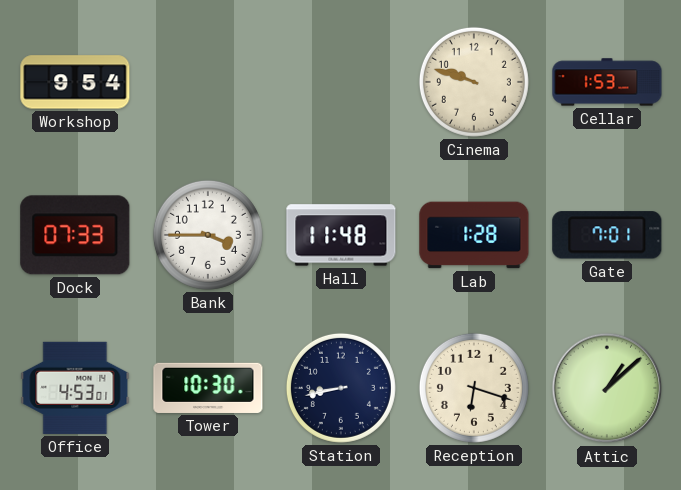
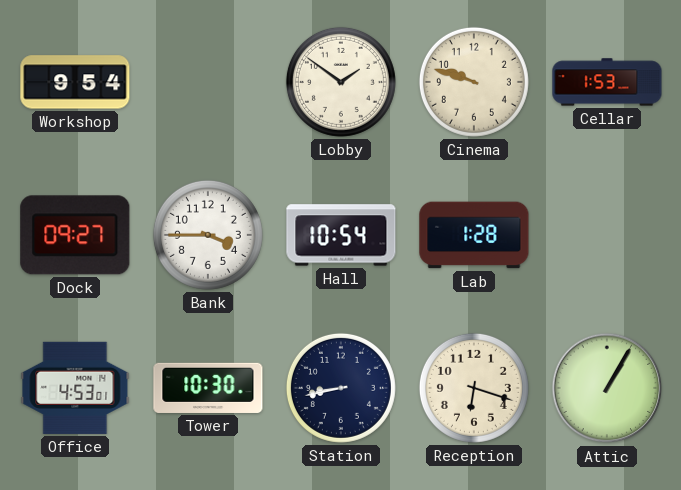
Lobby: none -> 1:51
Dock: 07:33 -> 09:27
Hall: 11:48 -> 10:54
Gate: 7:01 -> none
Attic: 1:08 -> 1:05
